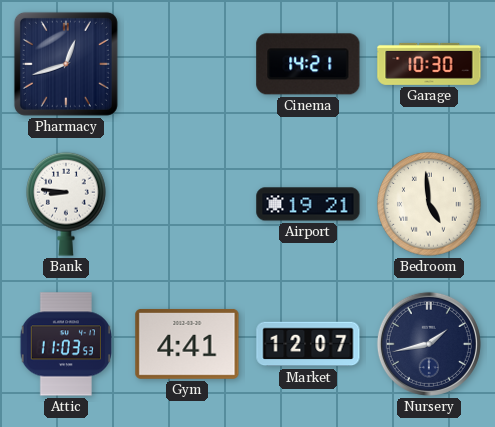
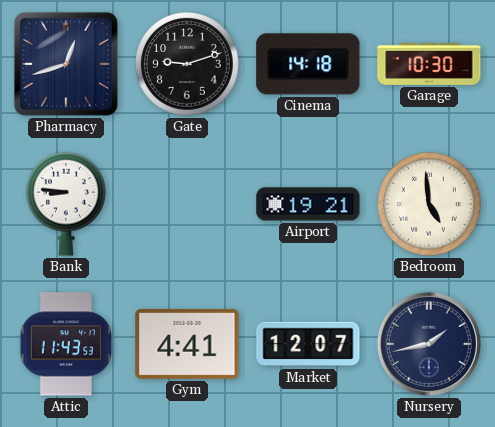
Gate: none -> 9:12
Cinema: 14:21 -> 14:18
Attic: 11:03 -> 11:43
